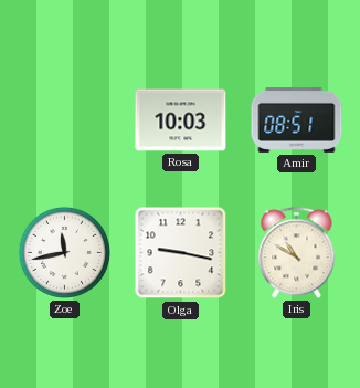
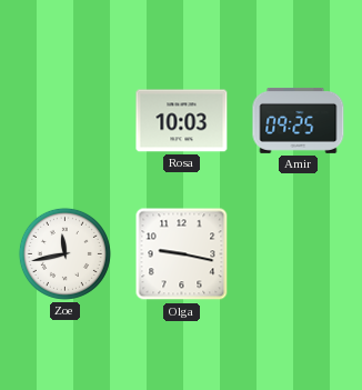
Amir: 08:51 -> 09:25
Iris: 10:50 -> none
